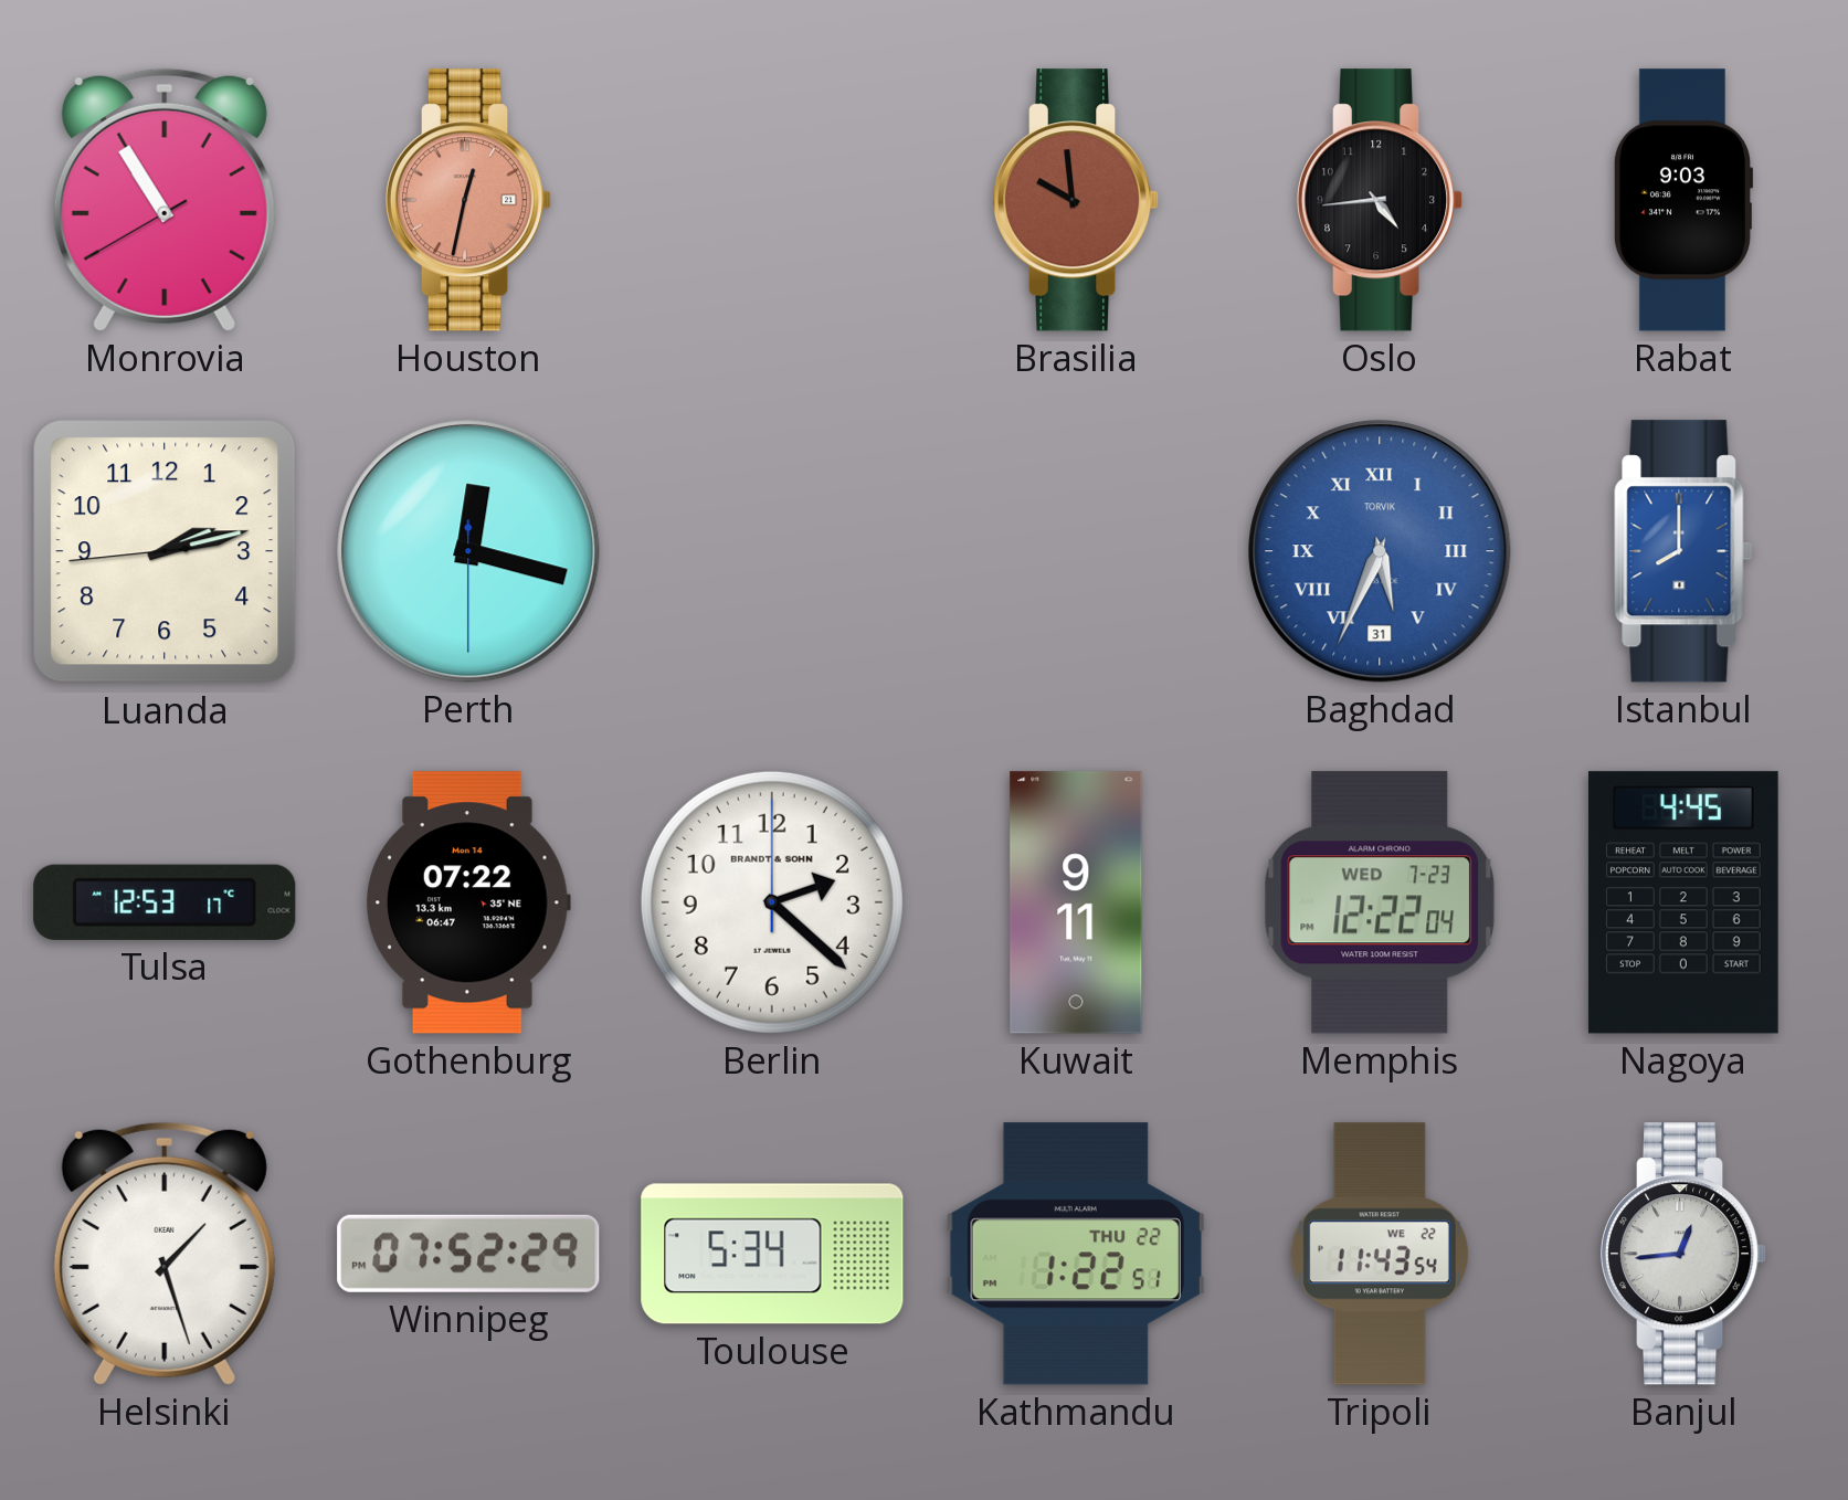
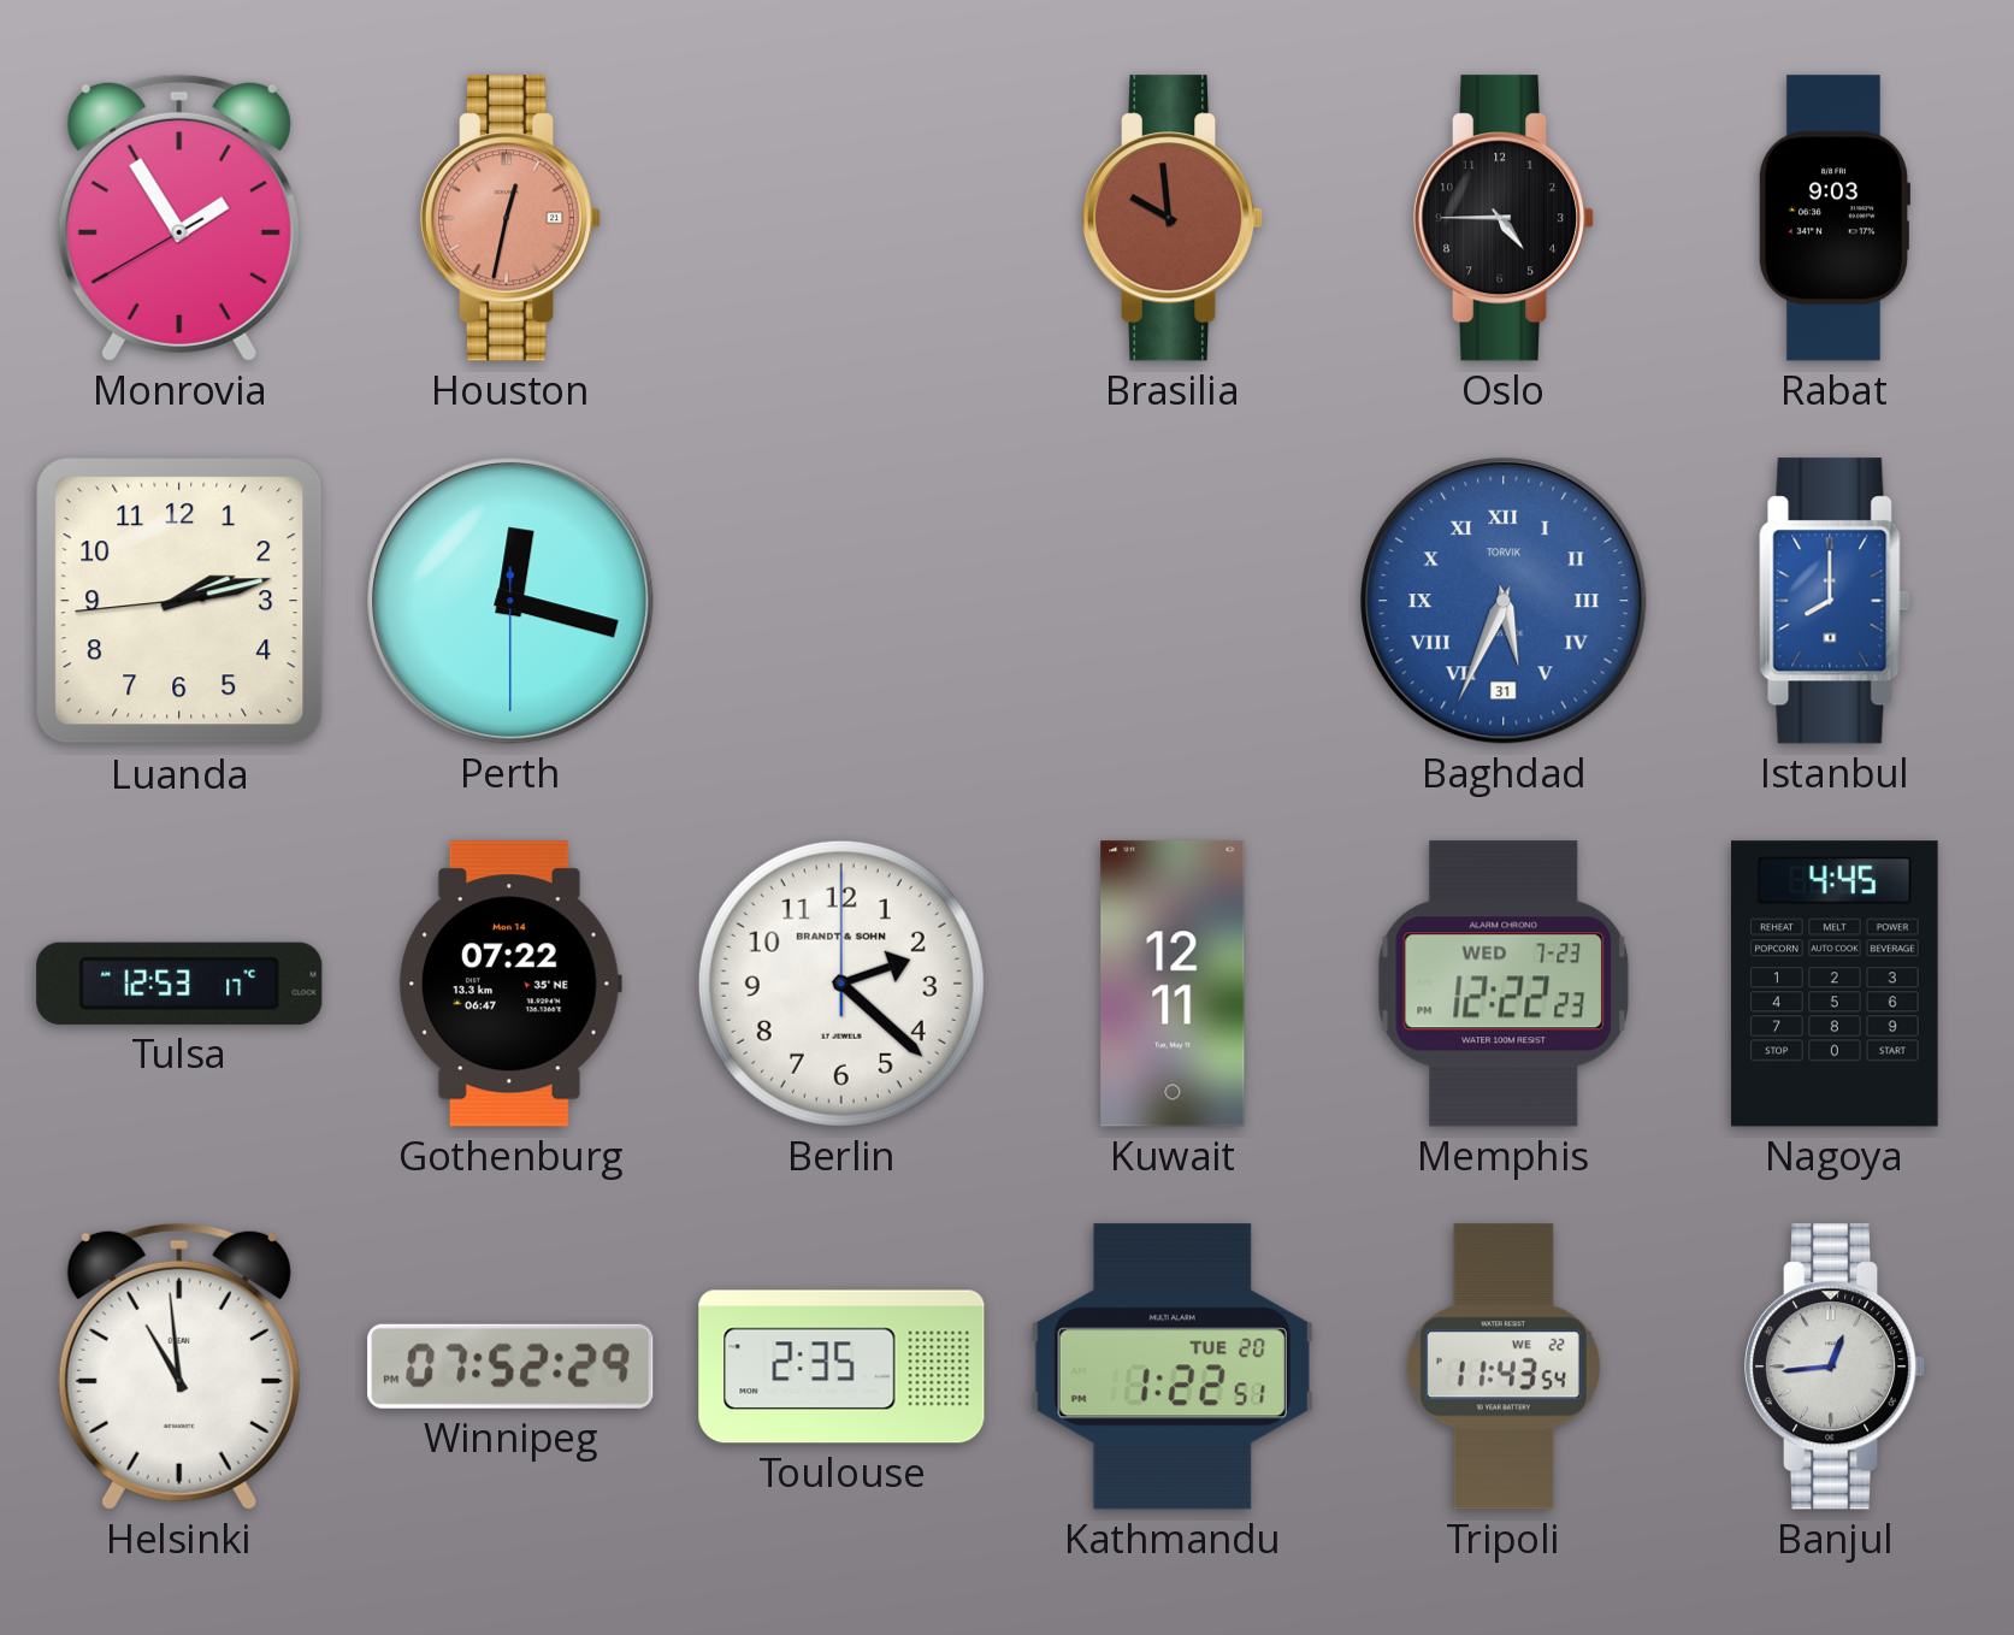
Monrovia: 10:54 -> 1:54
Oslo: 4:44 -> 4:45
Kuwait: 9:11 -> 12:11
Memphis: 12:22:04 -> 12:22:23
Helsinki: 1:27 -> 10:59
Toulouse: 5:34 -> 2:35
Kathmandu date: THU 22 -> TUE 20
